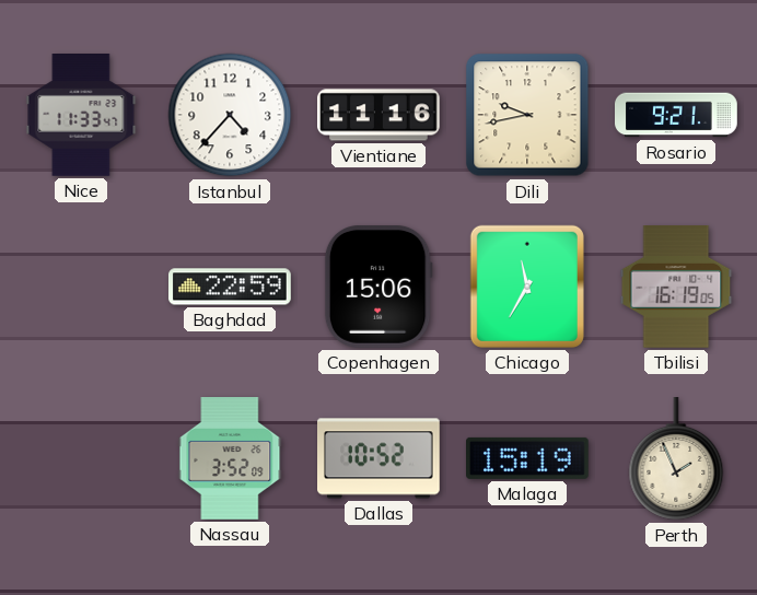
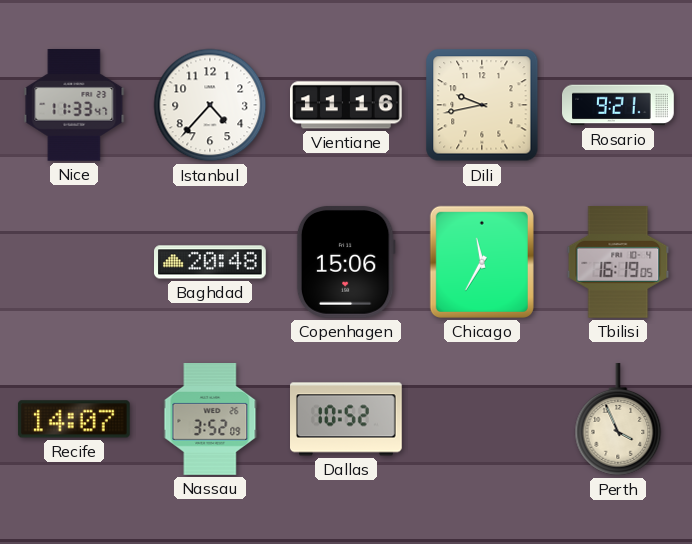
Baghdad: 22:59 -> 20:48
Recife: none -> 14:07
Malaga: 15:19 -> none
Perth: 1:56 -> 3:56
